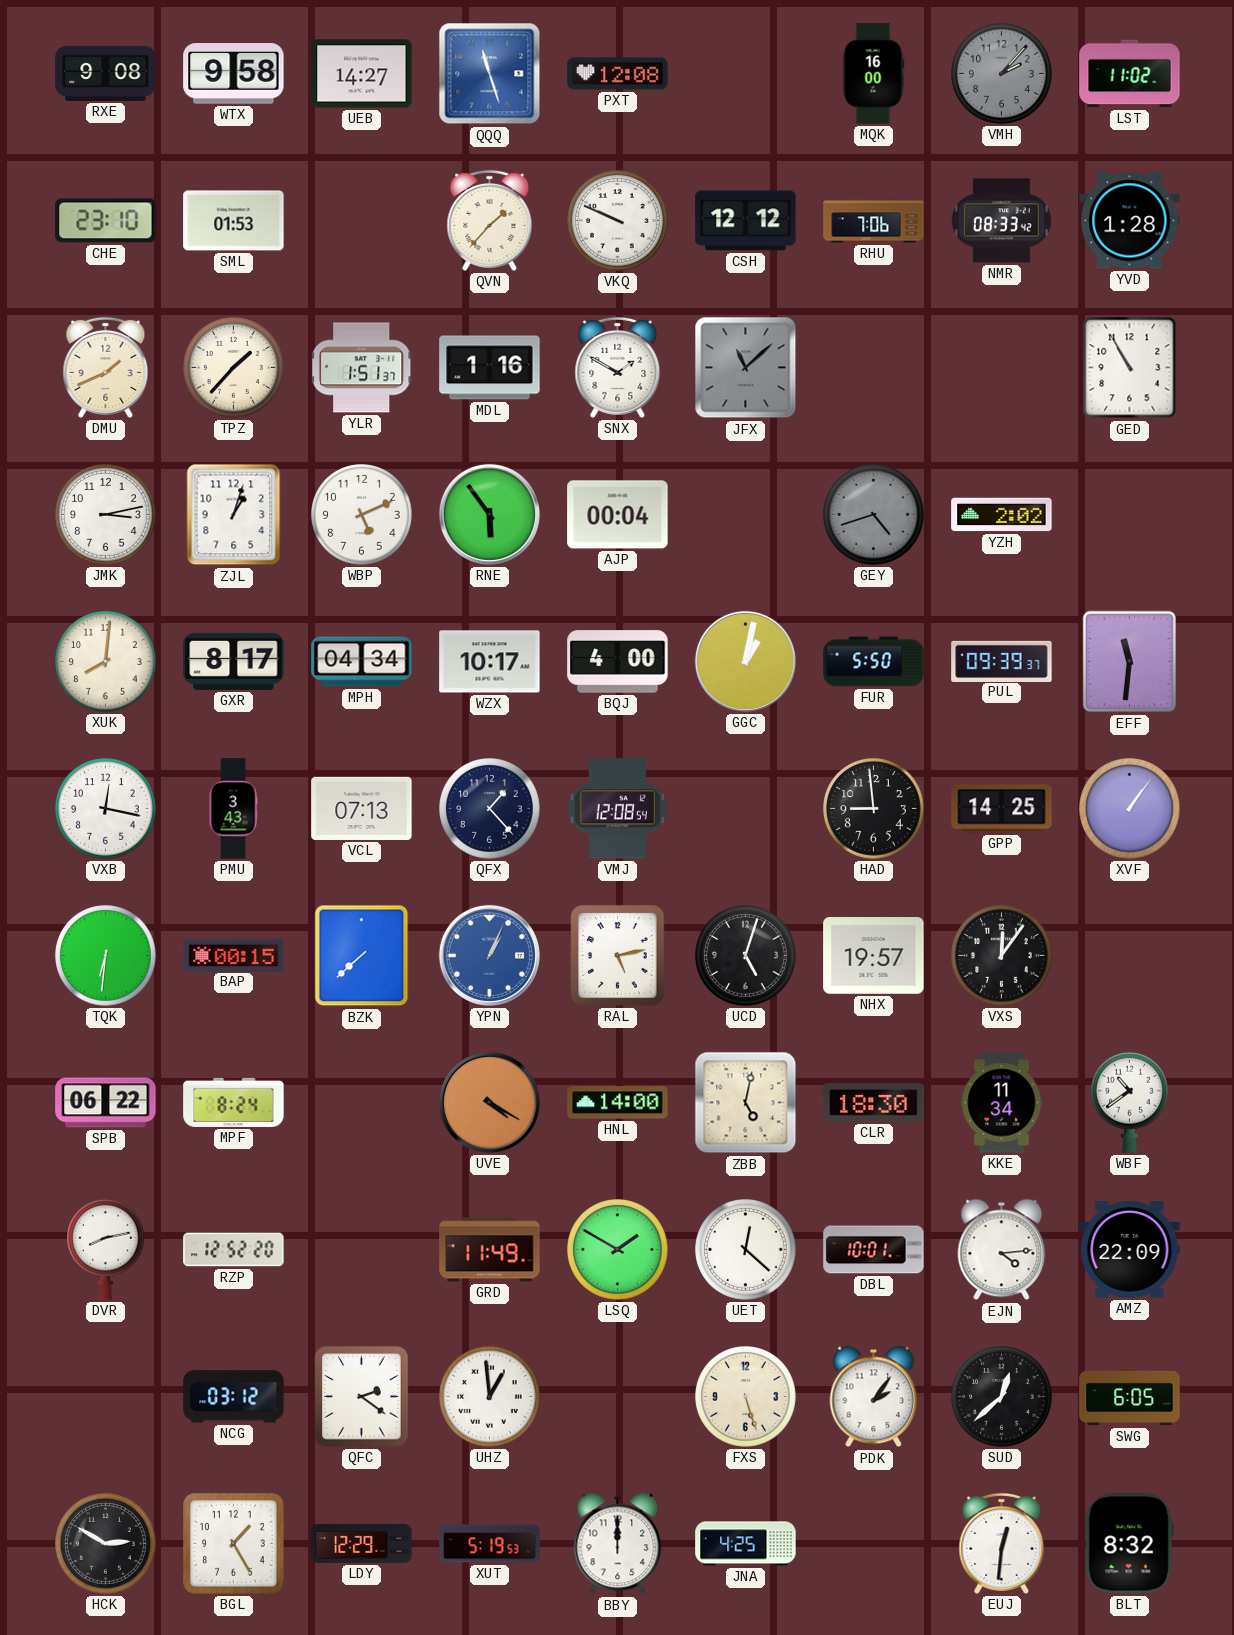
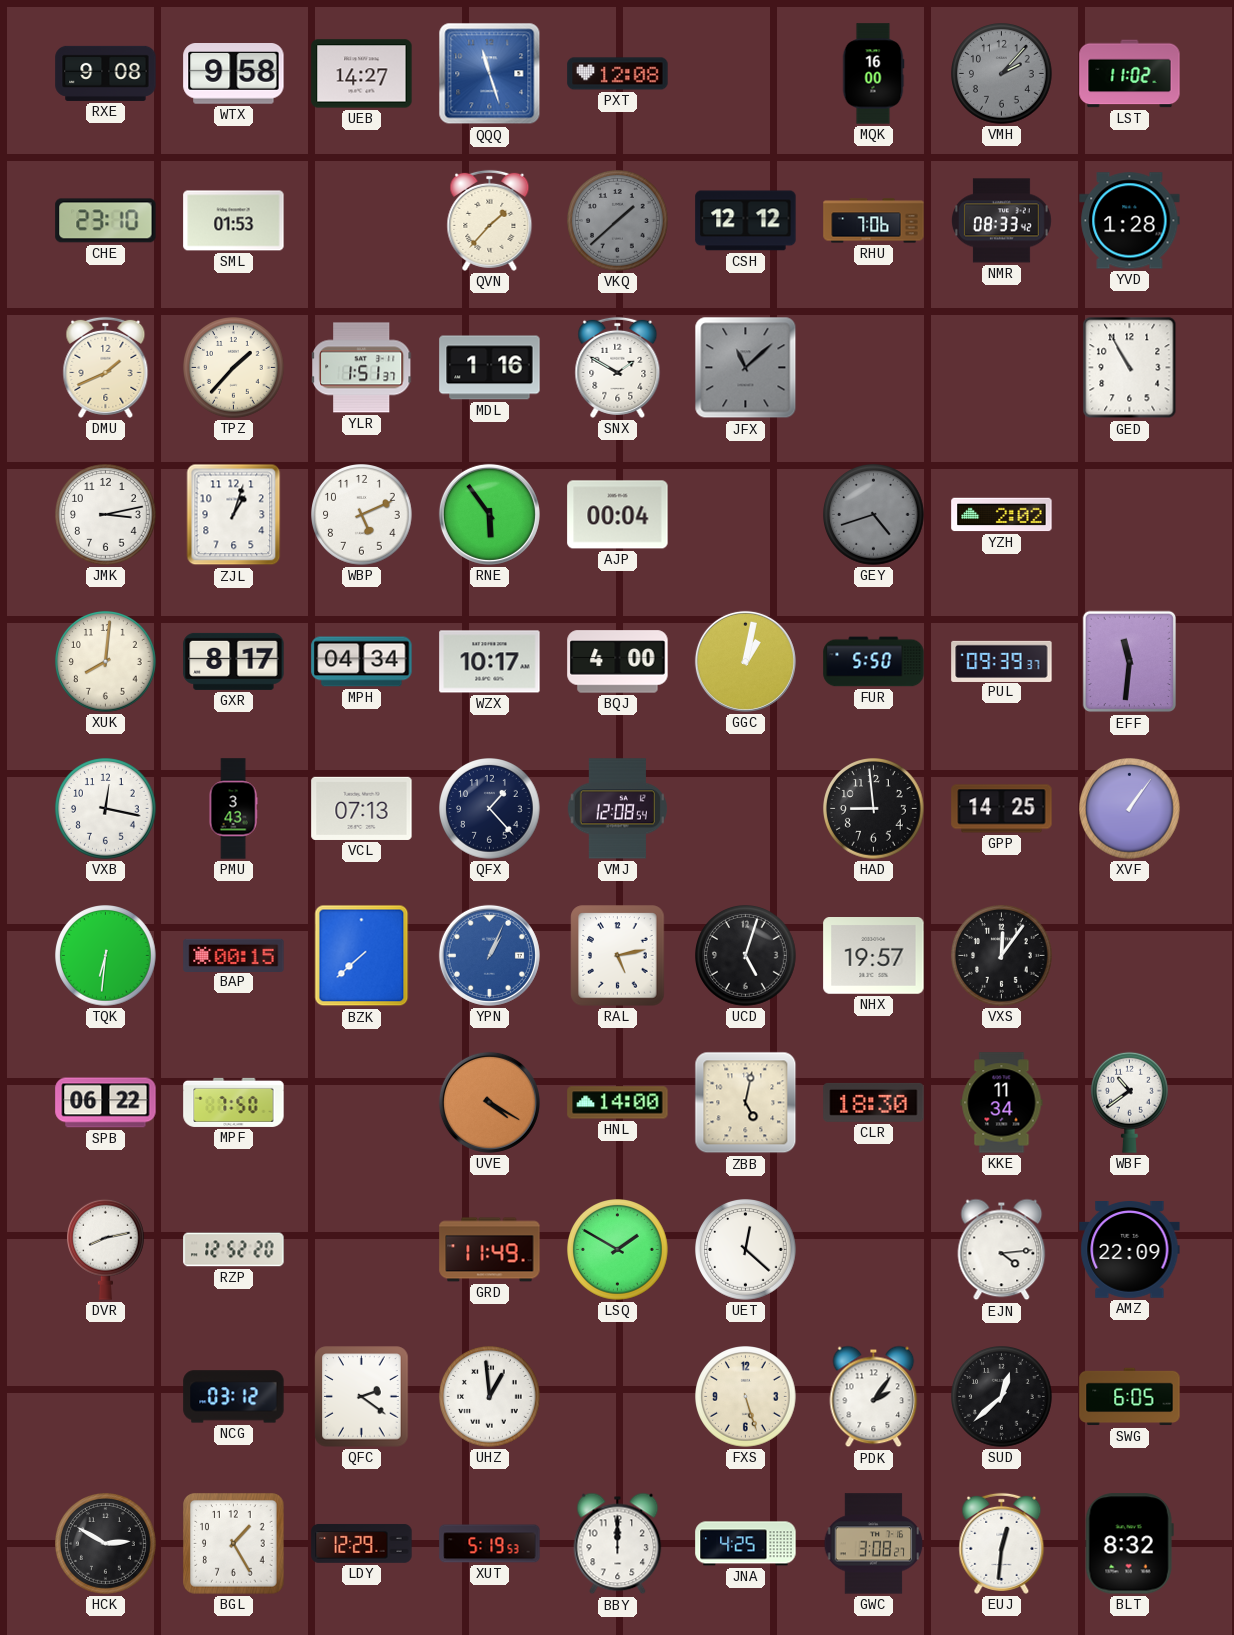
VKQ: 9:49 -> 1:38
VKQ dial: white -> grey
MPF: 8:24 -> 7:50
DBL: 10:01 -> none
GWC: none -> 3:08
